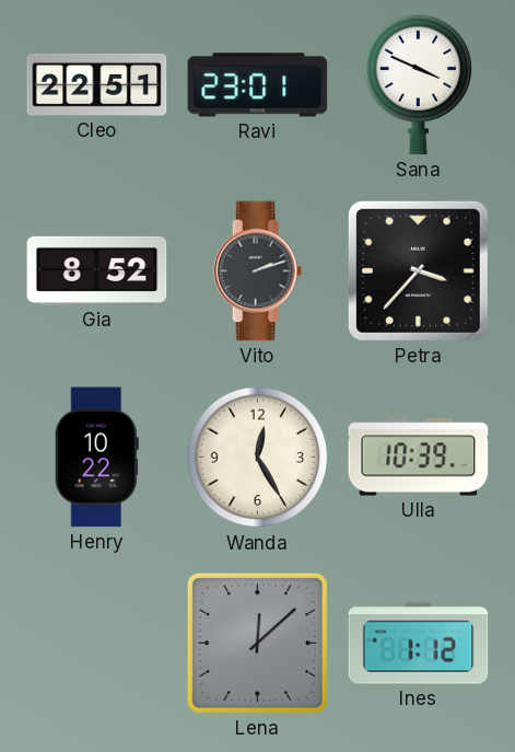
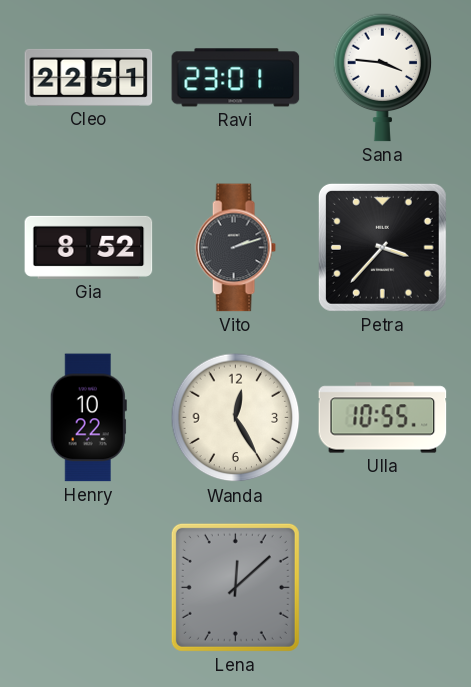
Sana: 3:49 -> 3:46
Ulla: 10:39 -> 10:55
Ines: 1:12 -> none
